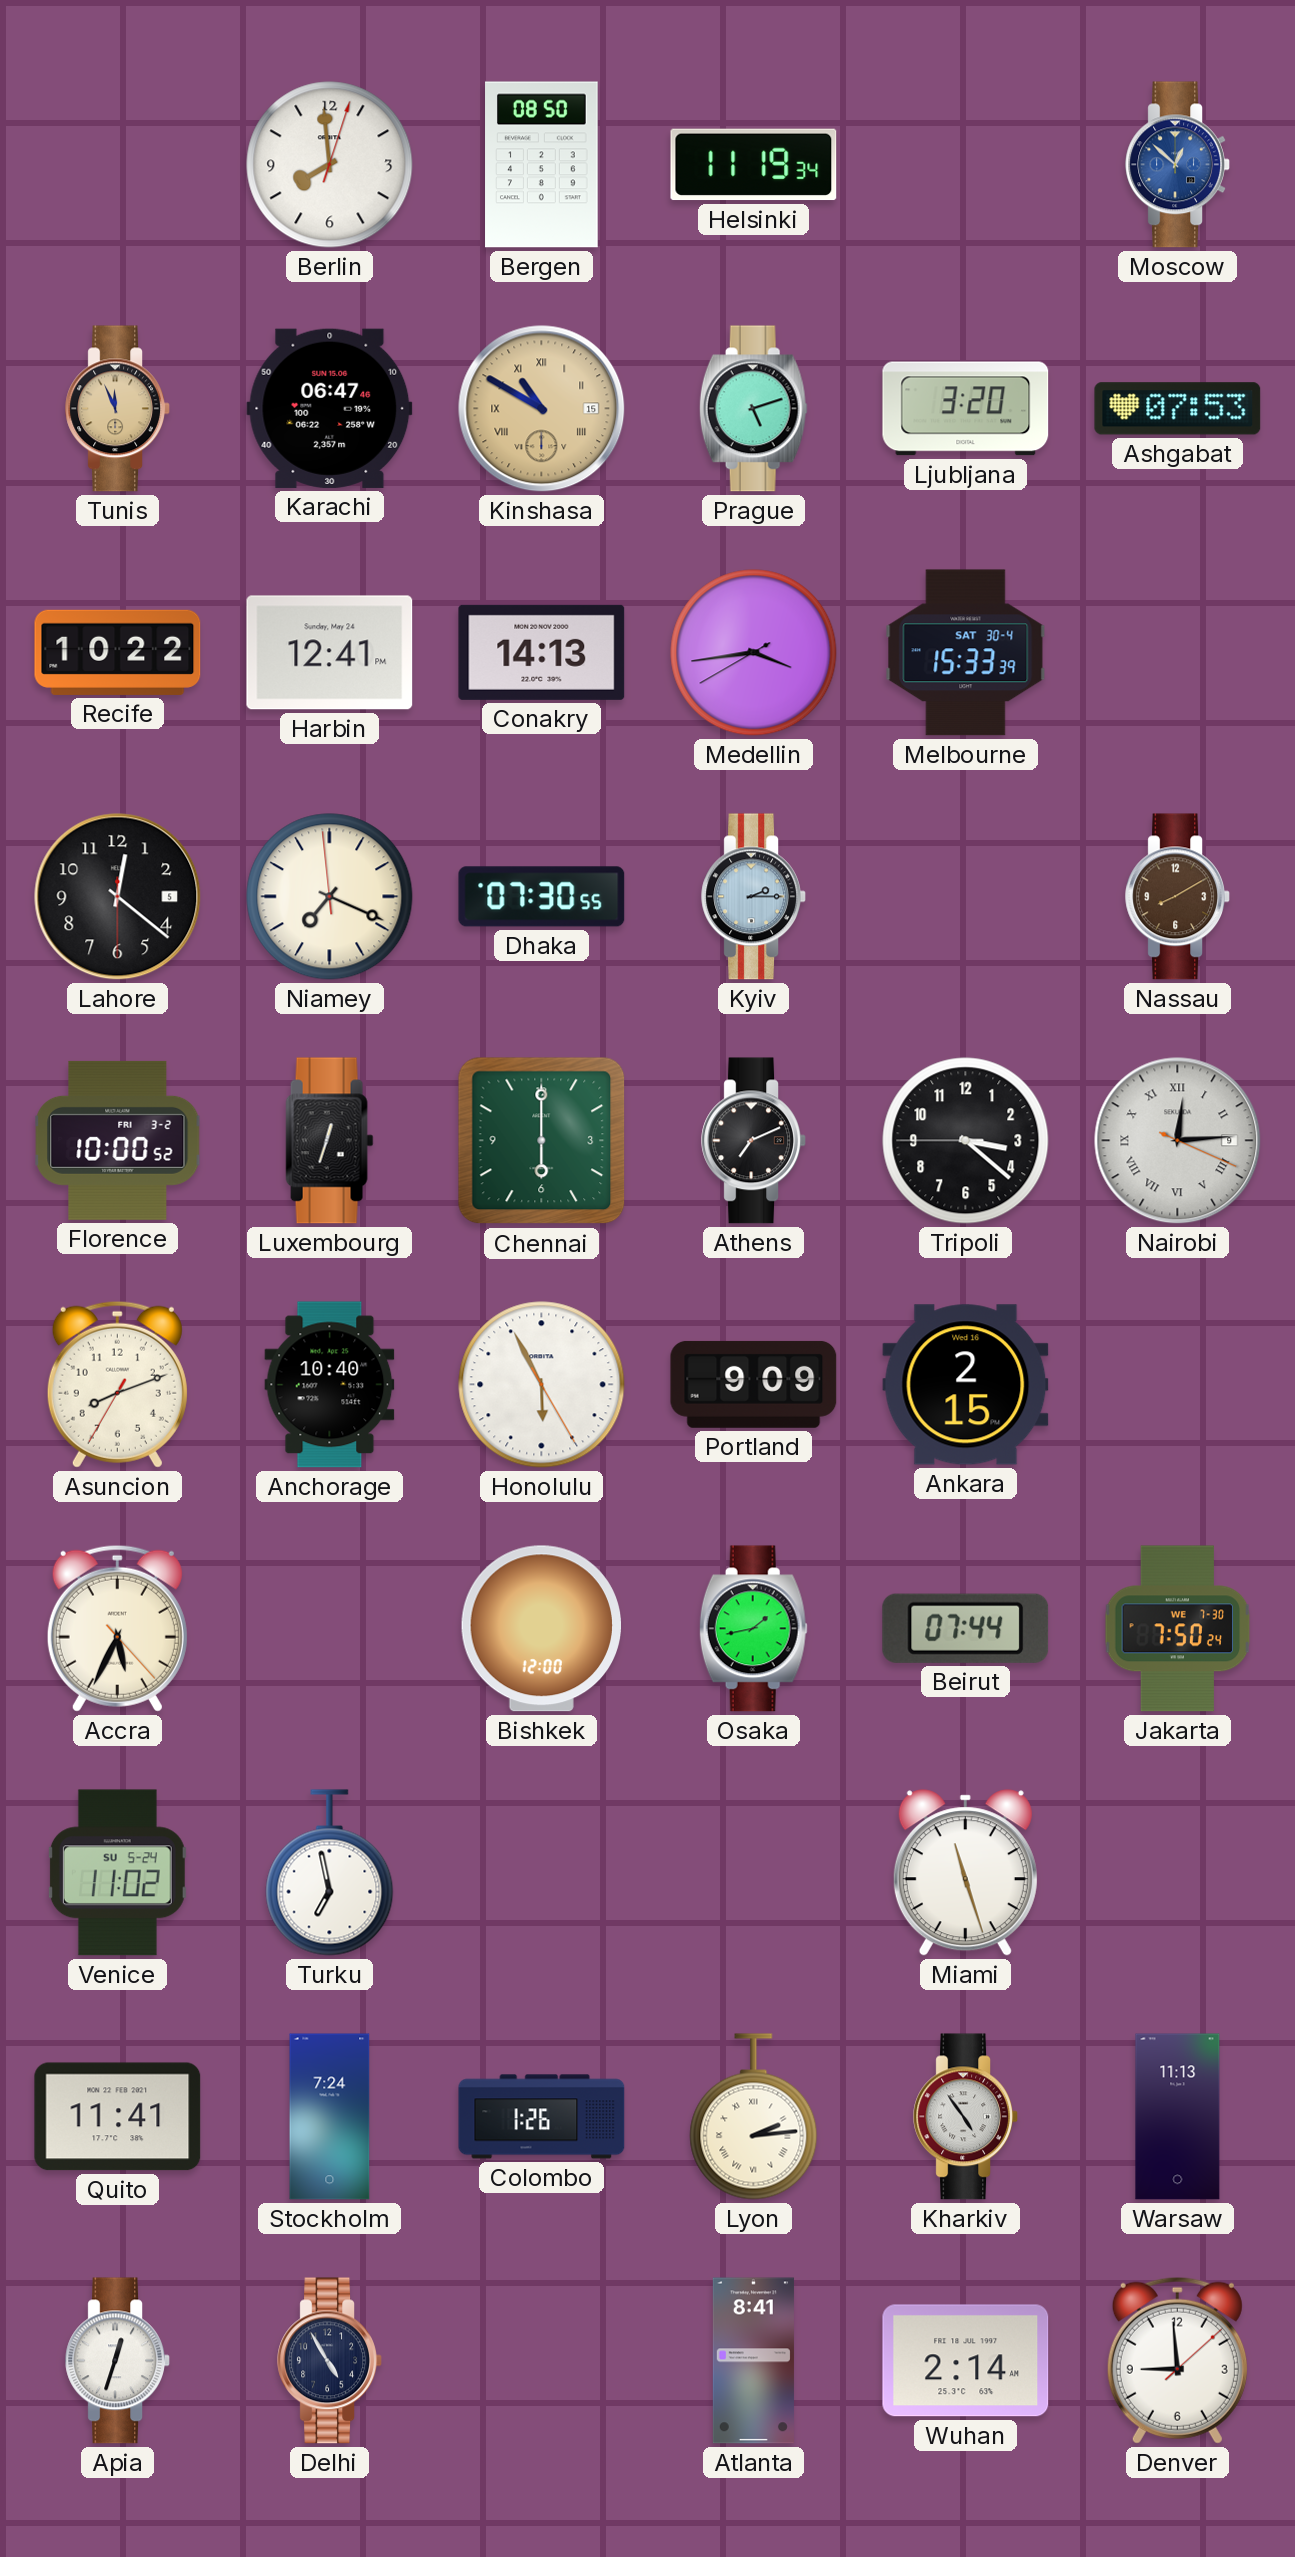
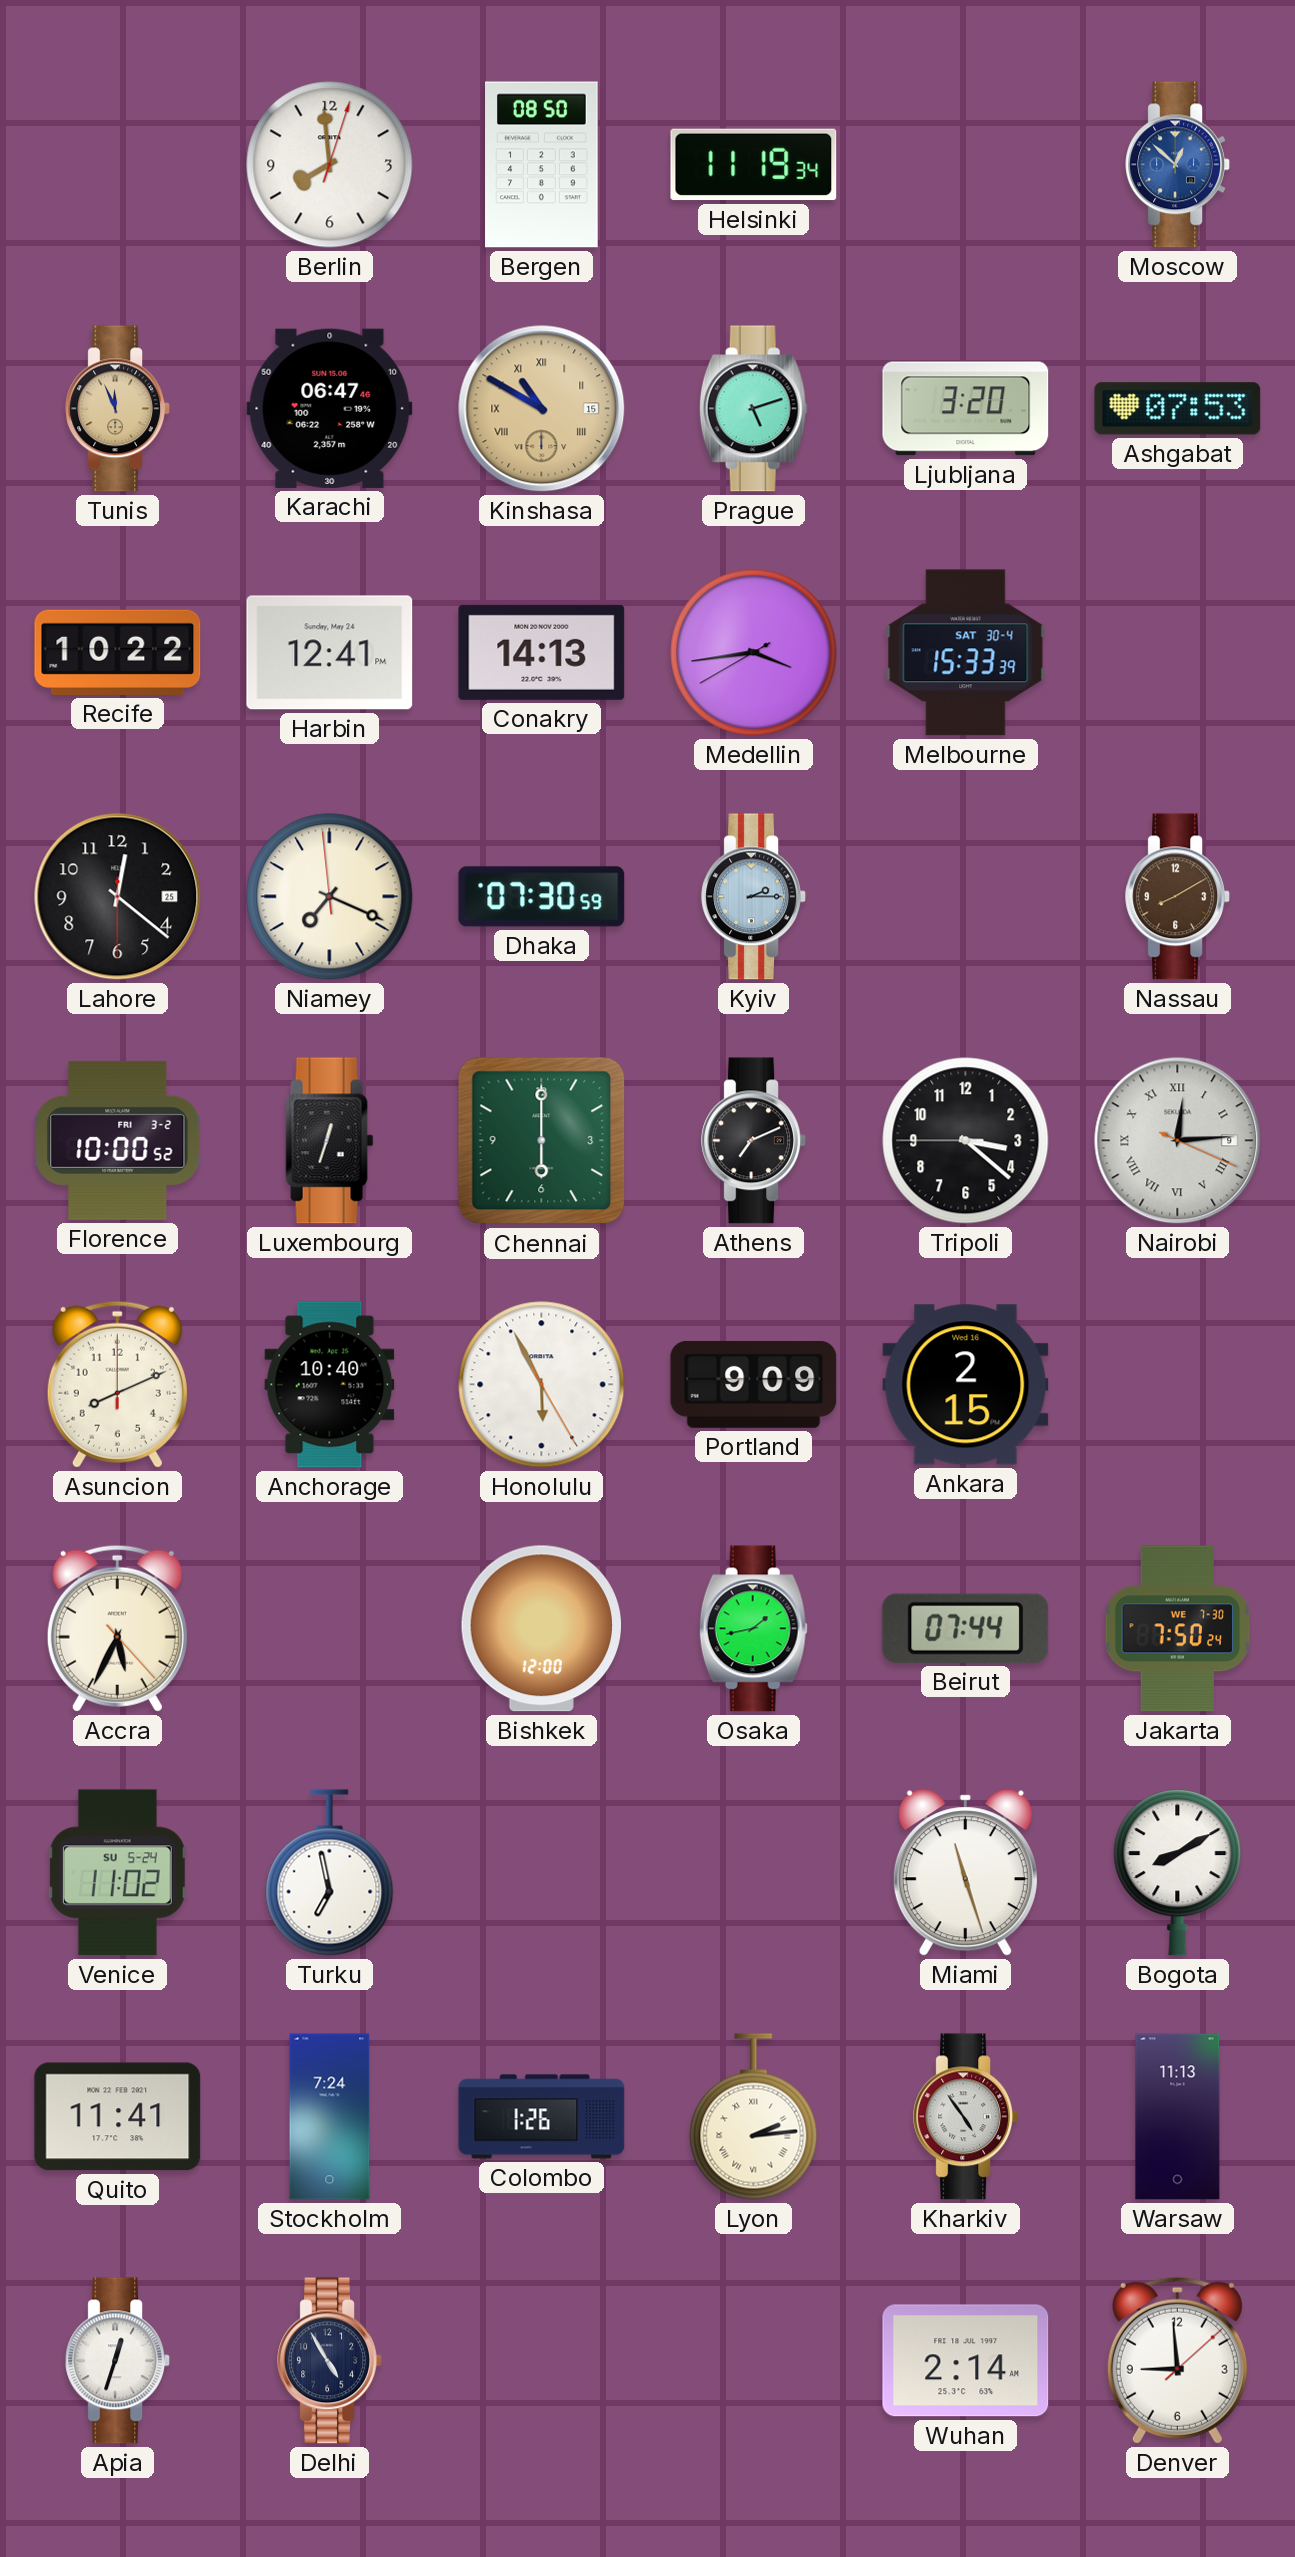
Lahore date: 5 -> 25
Dhaka: 07:30:55 -> 07:30:59
Asuncion: 8:11:35 -> 8:11:00
Bogota: none -> 8:10
Atlanta: 8:41 -> none
